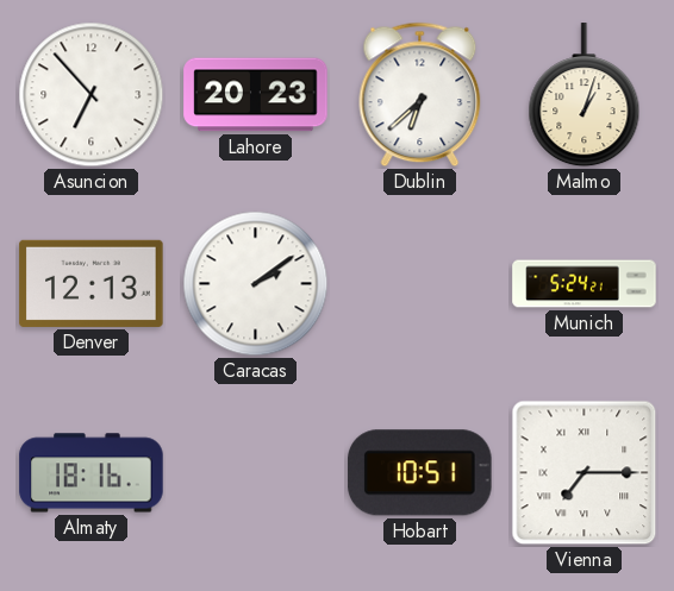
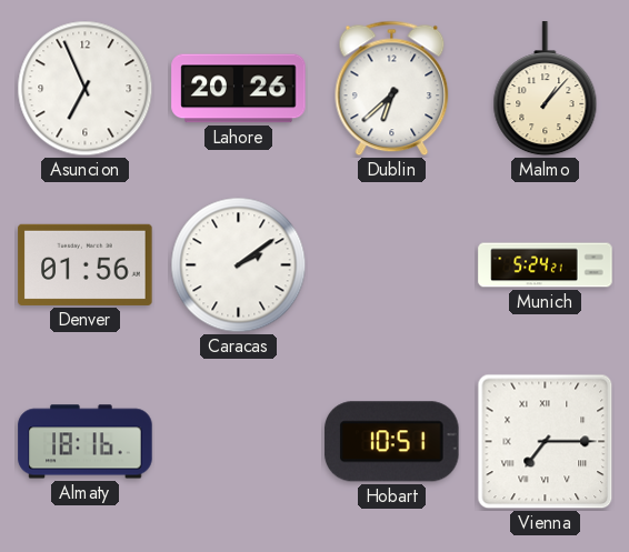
Asuncion: 6:53 -> 6:56
Lahore: 20:23 -> 20:26
Malmo: 1:03 -> 1:07
Denver: 12:13 -> 01:56
